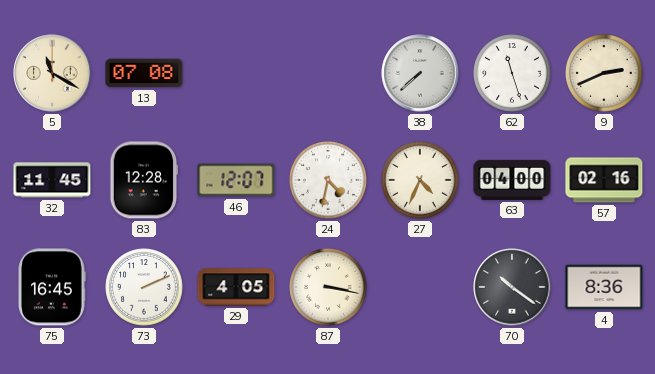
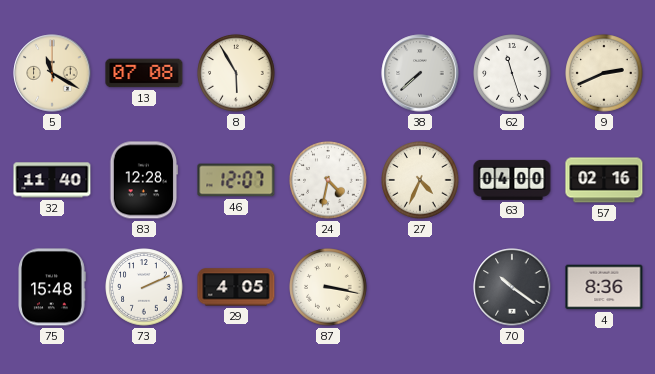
8: none -> 5:55
32: 11:45 -> 11:40
75: 16:45 -> 15:48
